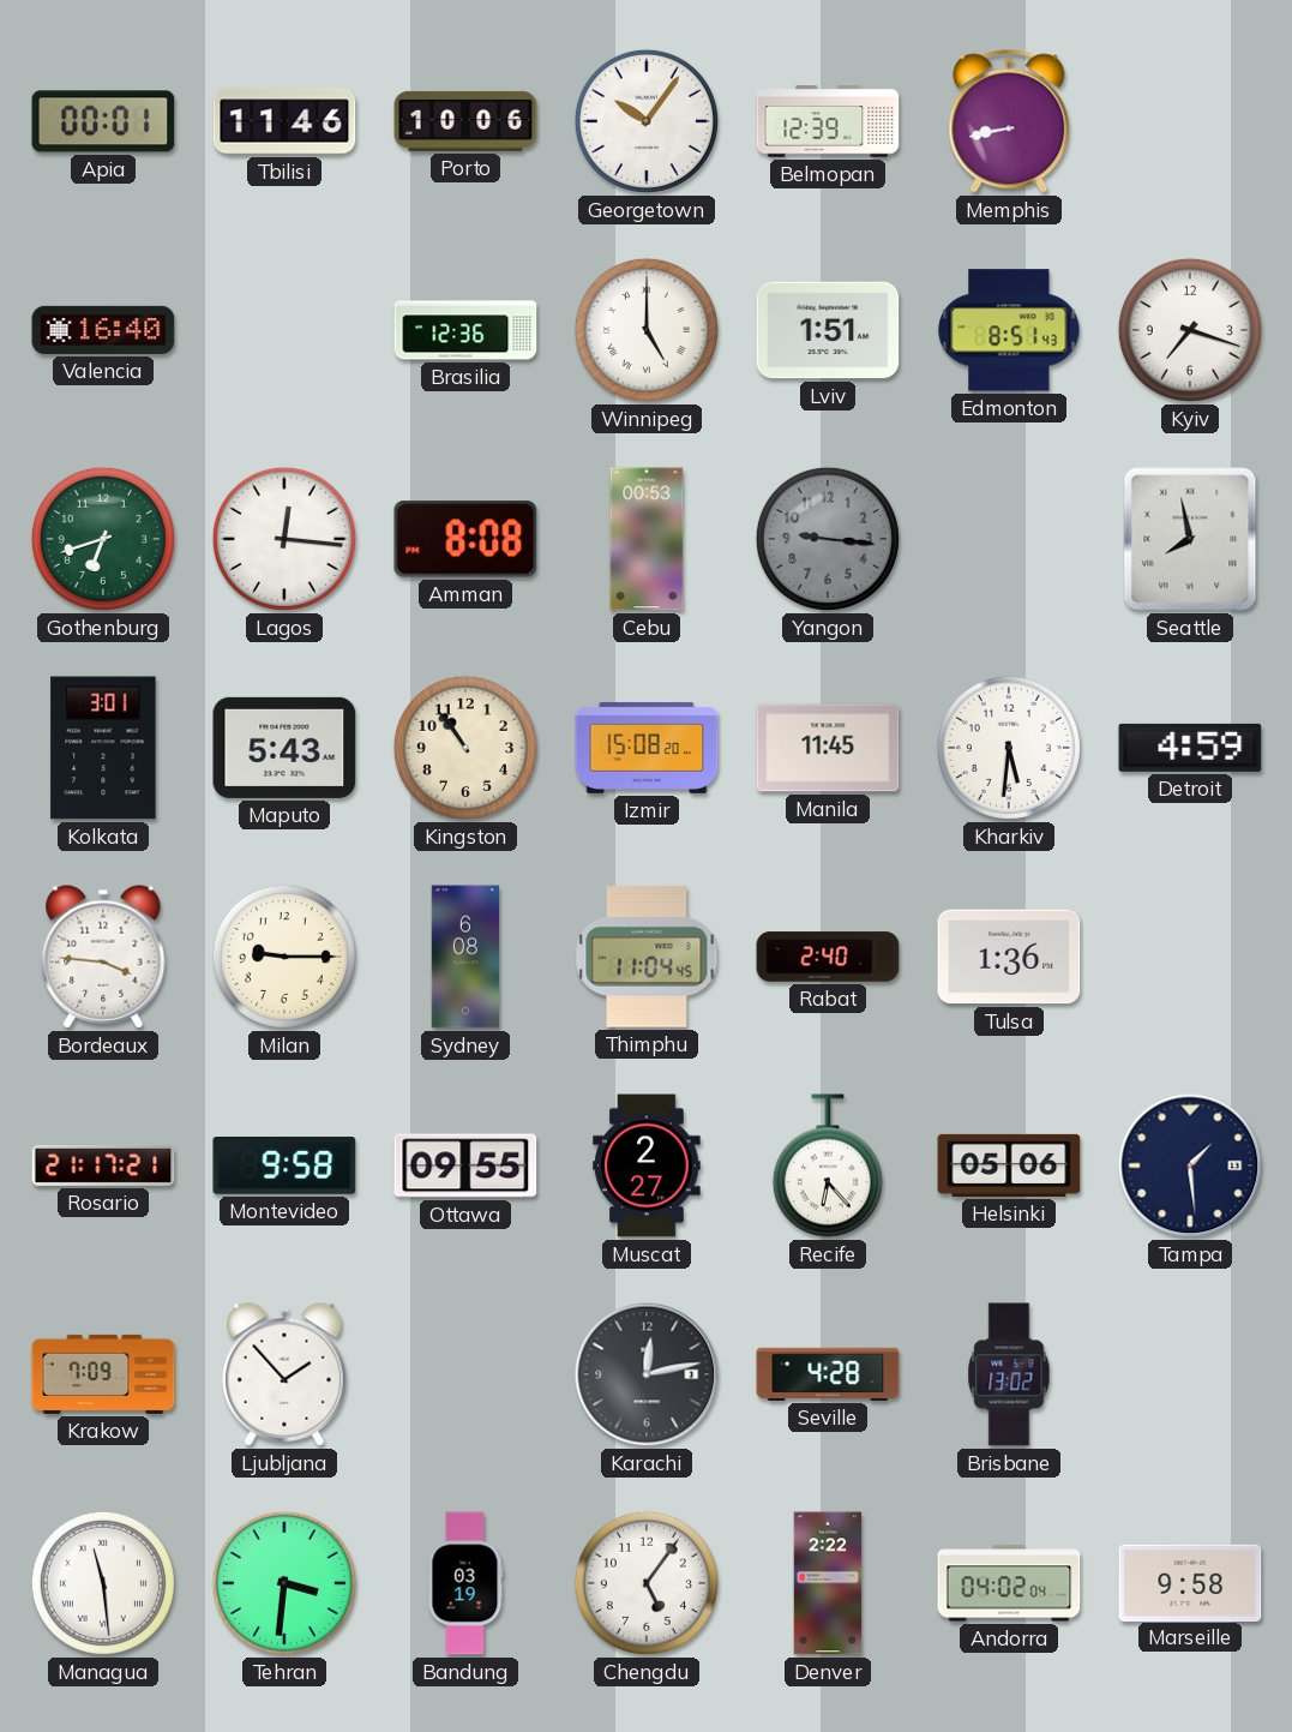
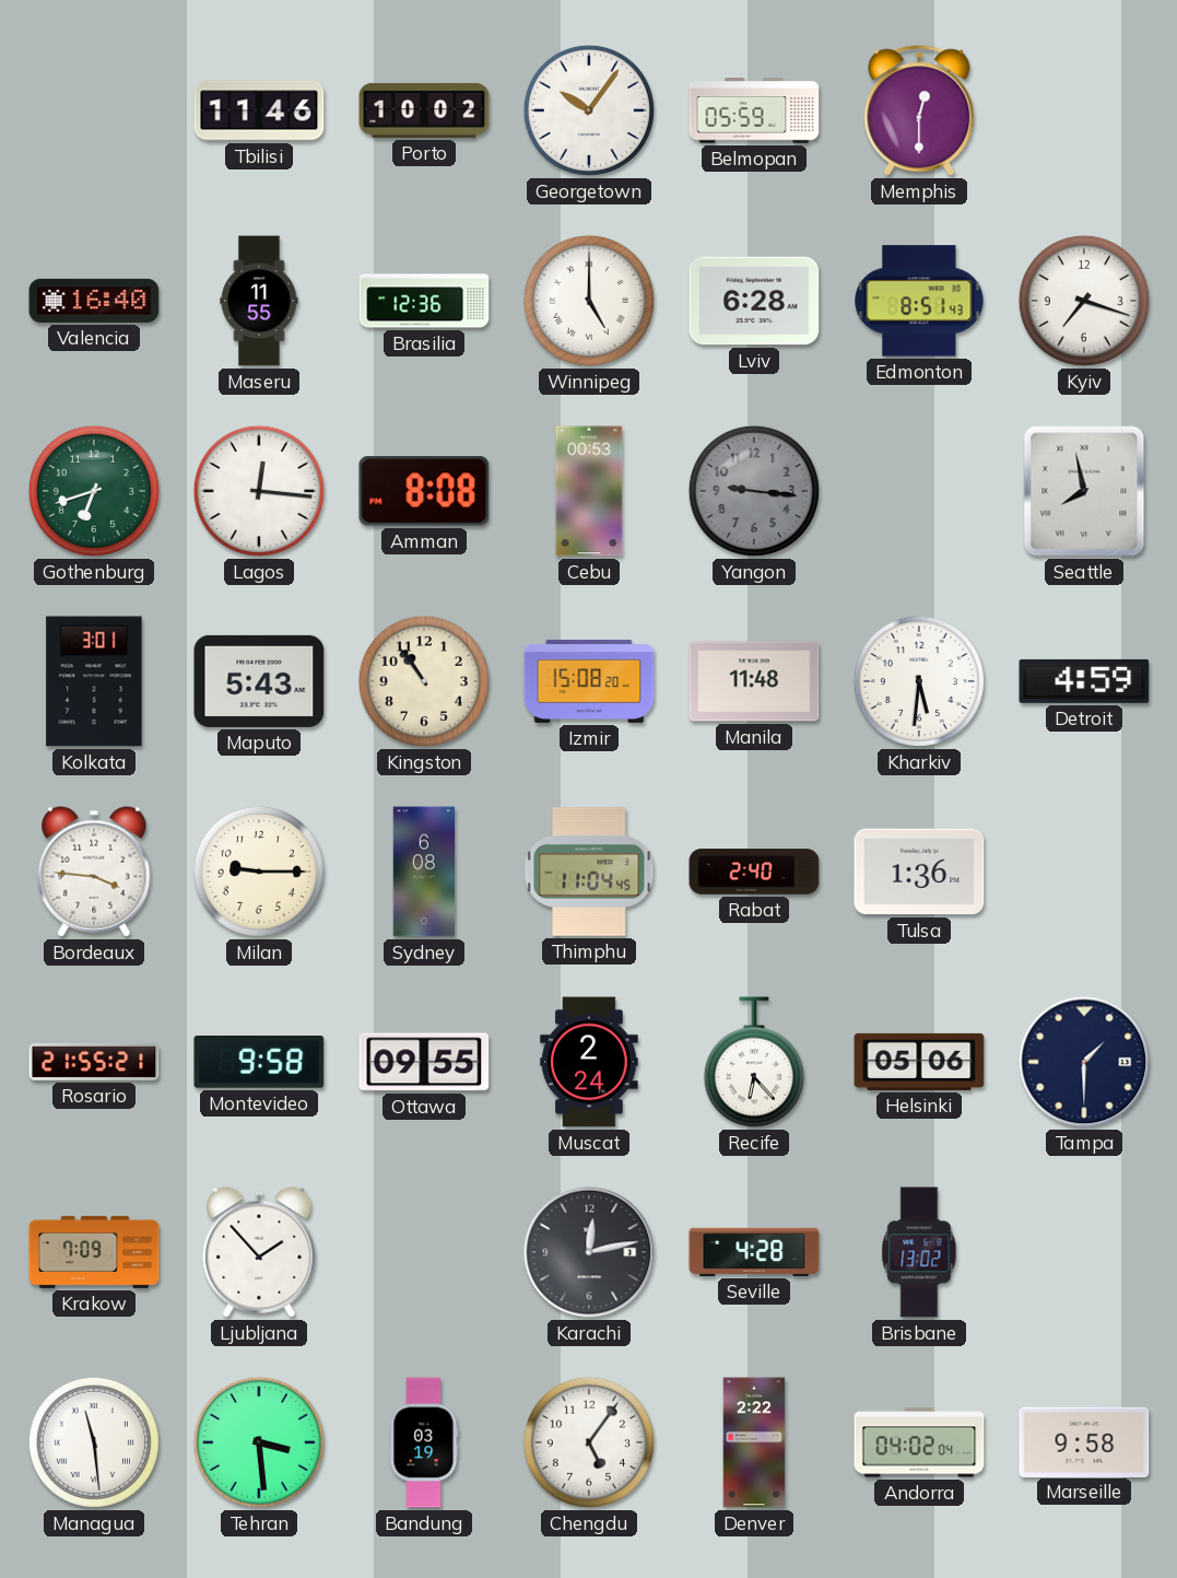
Apia: 00:01 -> none
Porto: 10:06 -> 10:02
Belmopan: 12:39 -> 05:59
Memphis: 8:43 -> 12:30
Maseru: none -> 11:55
Lviv: 1:51 -> 6:28
Manila: 11:45 -> 11:48
Rosario: 21:17 -> 21:55
Muscat: 2:27 -> 2:24
Tampa: 1:29 -> 1:30
Tehran: 3:31 -> 3:29
